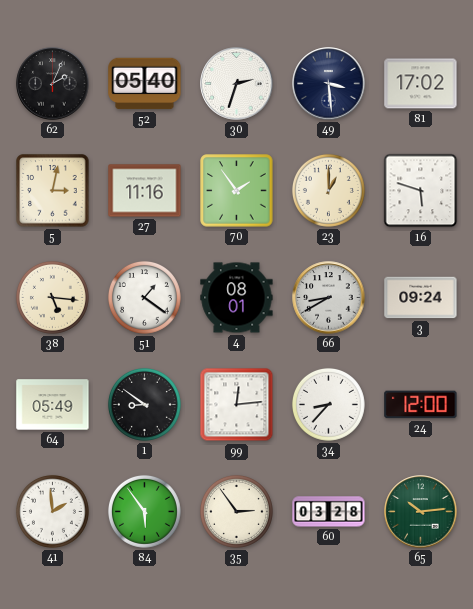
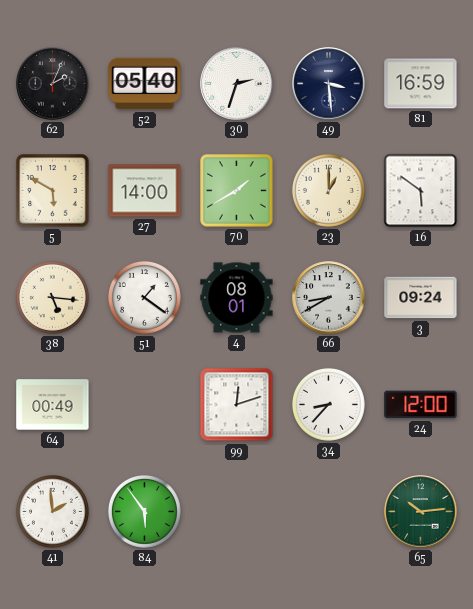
81: 17:02 -> 16:59
5: 3:02 -> 5:50
27: 11:16 -> 14:00
70: 1:54 -> 1:40
16: 5:48 -> 5:51
64: 05:49 -> 00:49
1: 8:51 -> none
99: 12:14 -> 12:12
35: 2:54 -> none
60: 03:28 -> none
